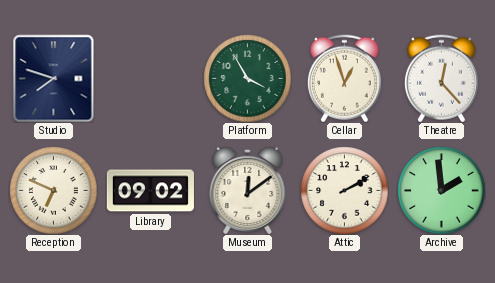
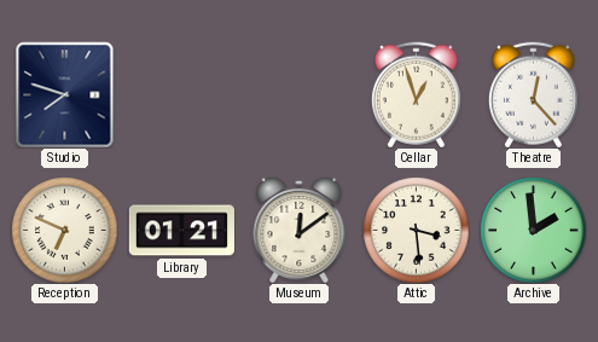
Platform: 3:55 -> none
Library: 09:02 -> 01:21
Attic: 2:10 -> 3:29
